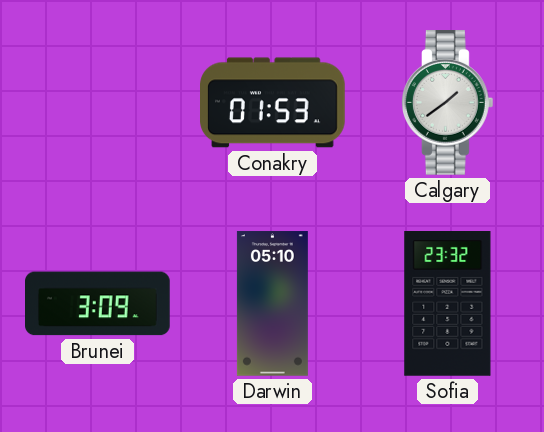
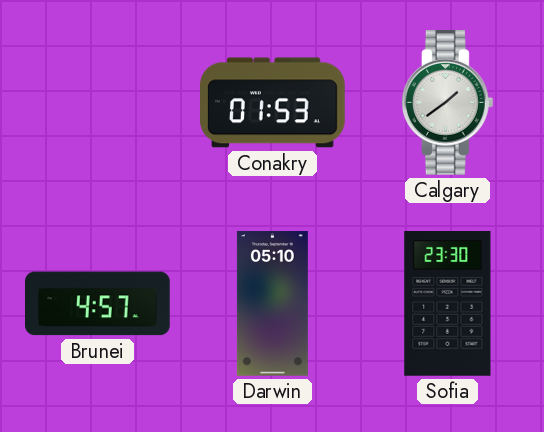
Brunei: 3:09 -> 4:57
Sofia: 23:32 -> 23:30
